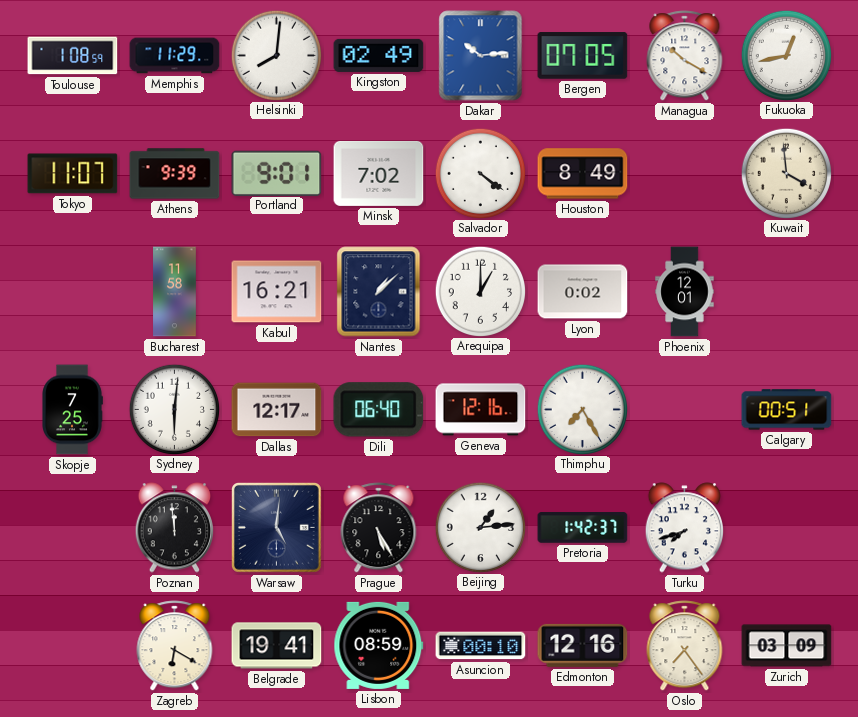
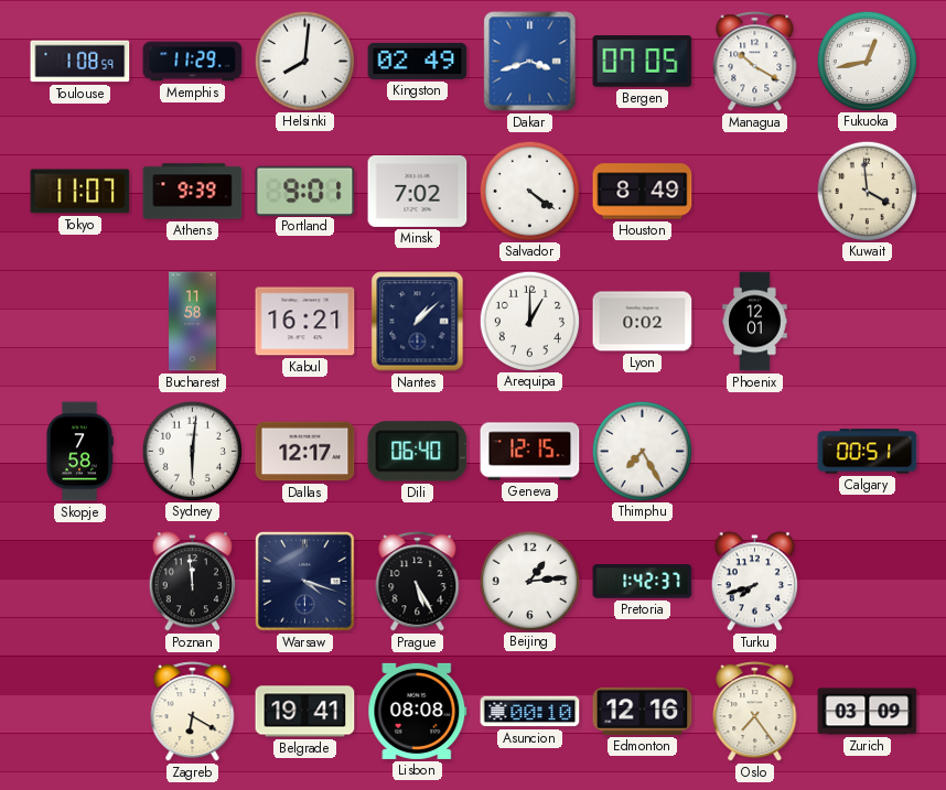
Dakar: 10:14 -> 3:42
Skopje: 7:25 -> 7:58
Geneva: 12:16 -> 12:15
Warsaw: 5:01 -> 4:18
Lisbon: 08:59 -> 08:08
